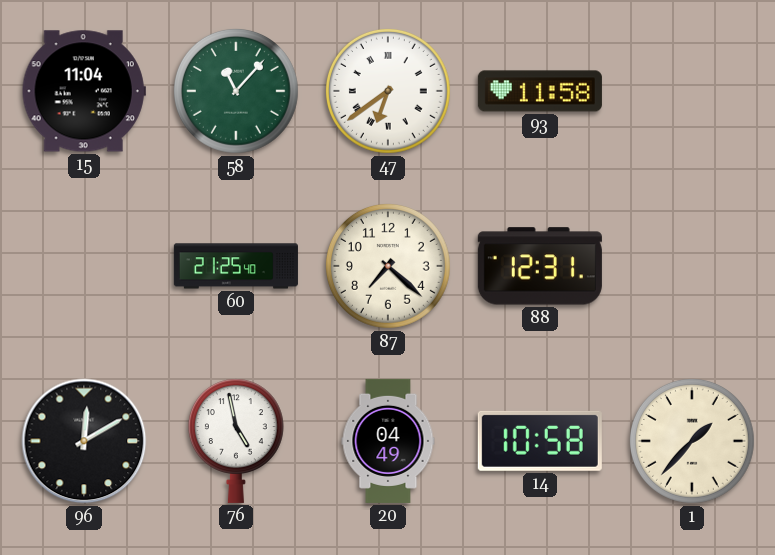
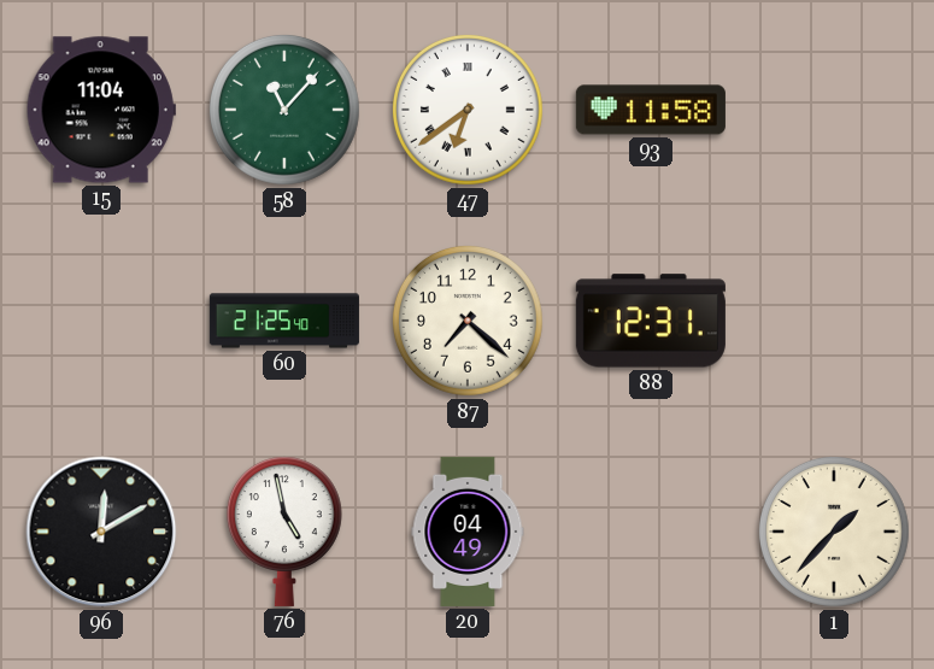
14: 10:58 -> none
